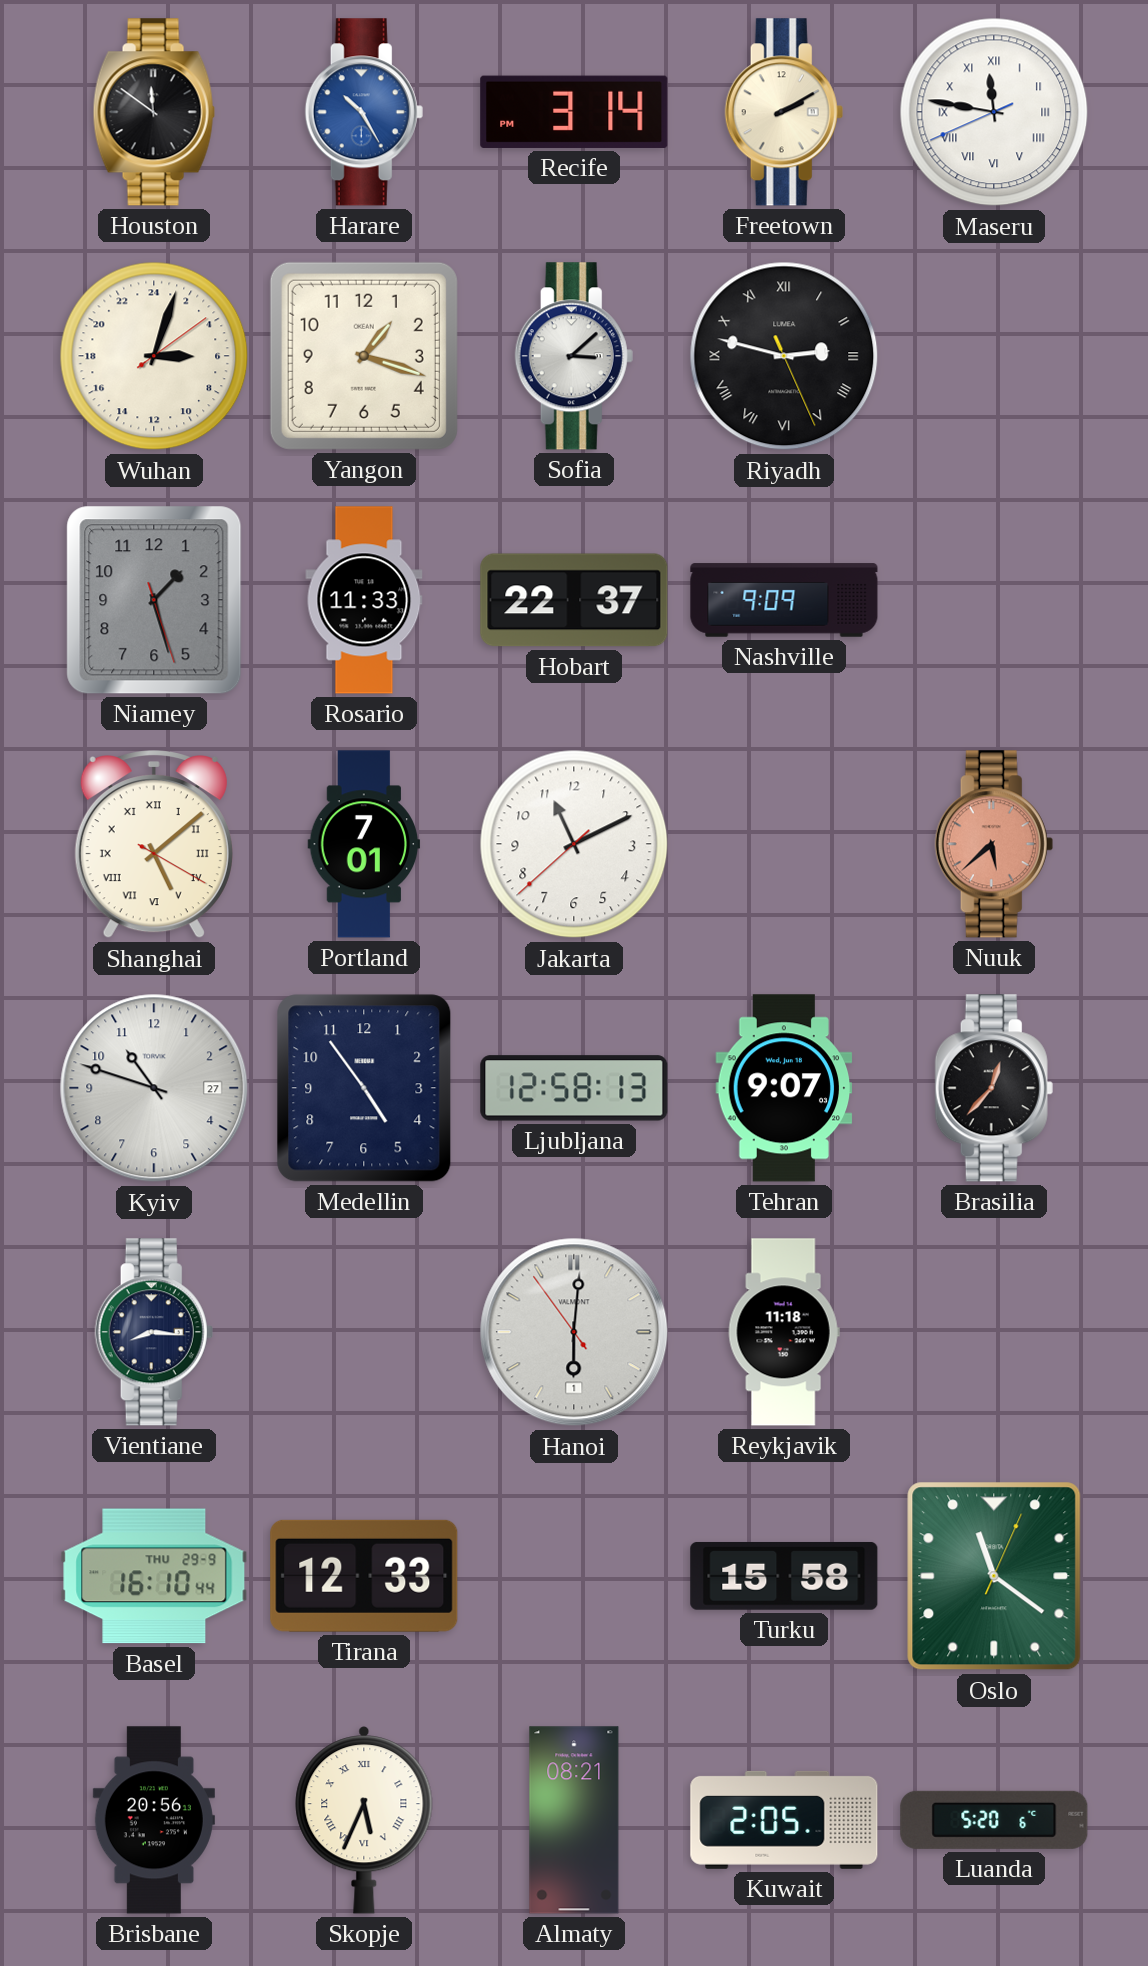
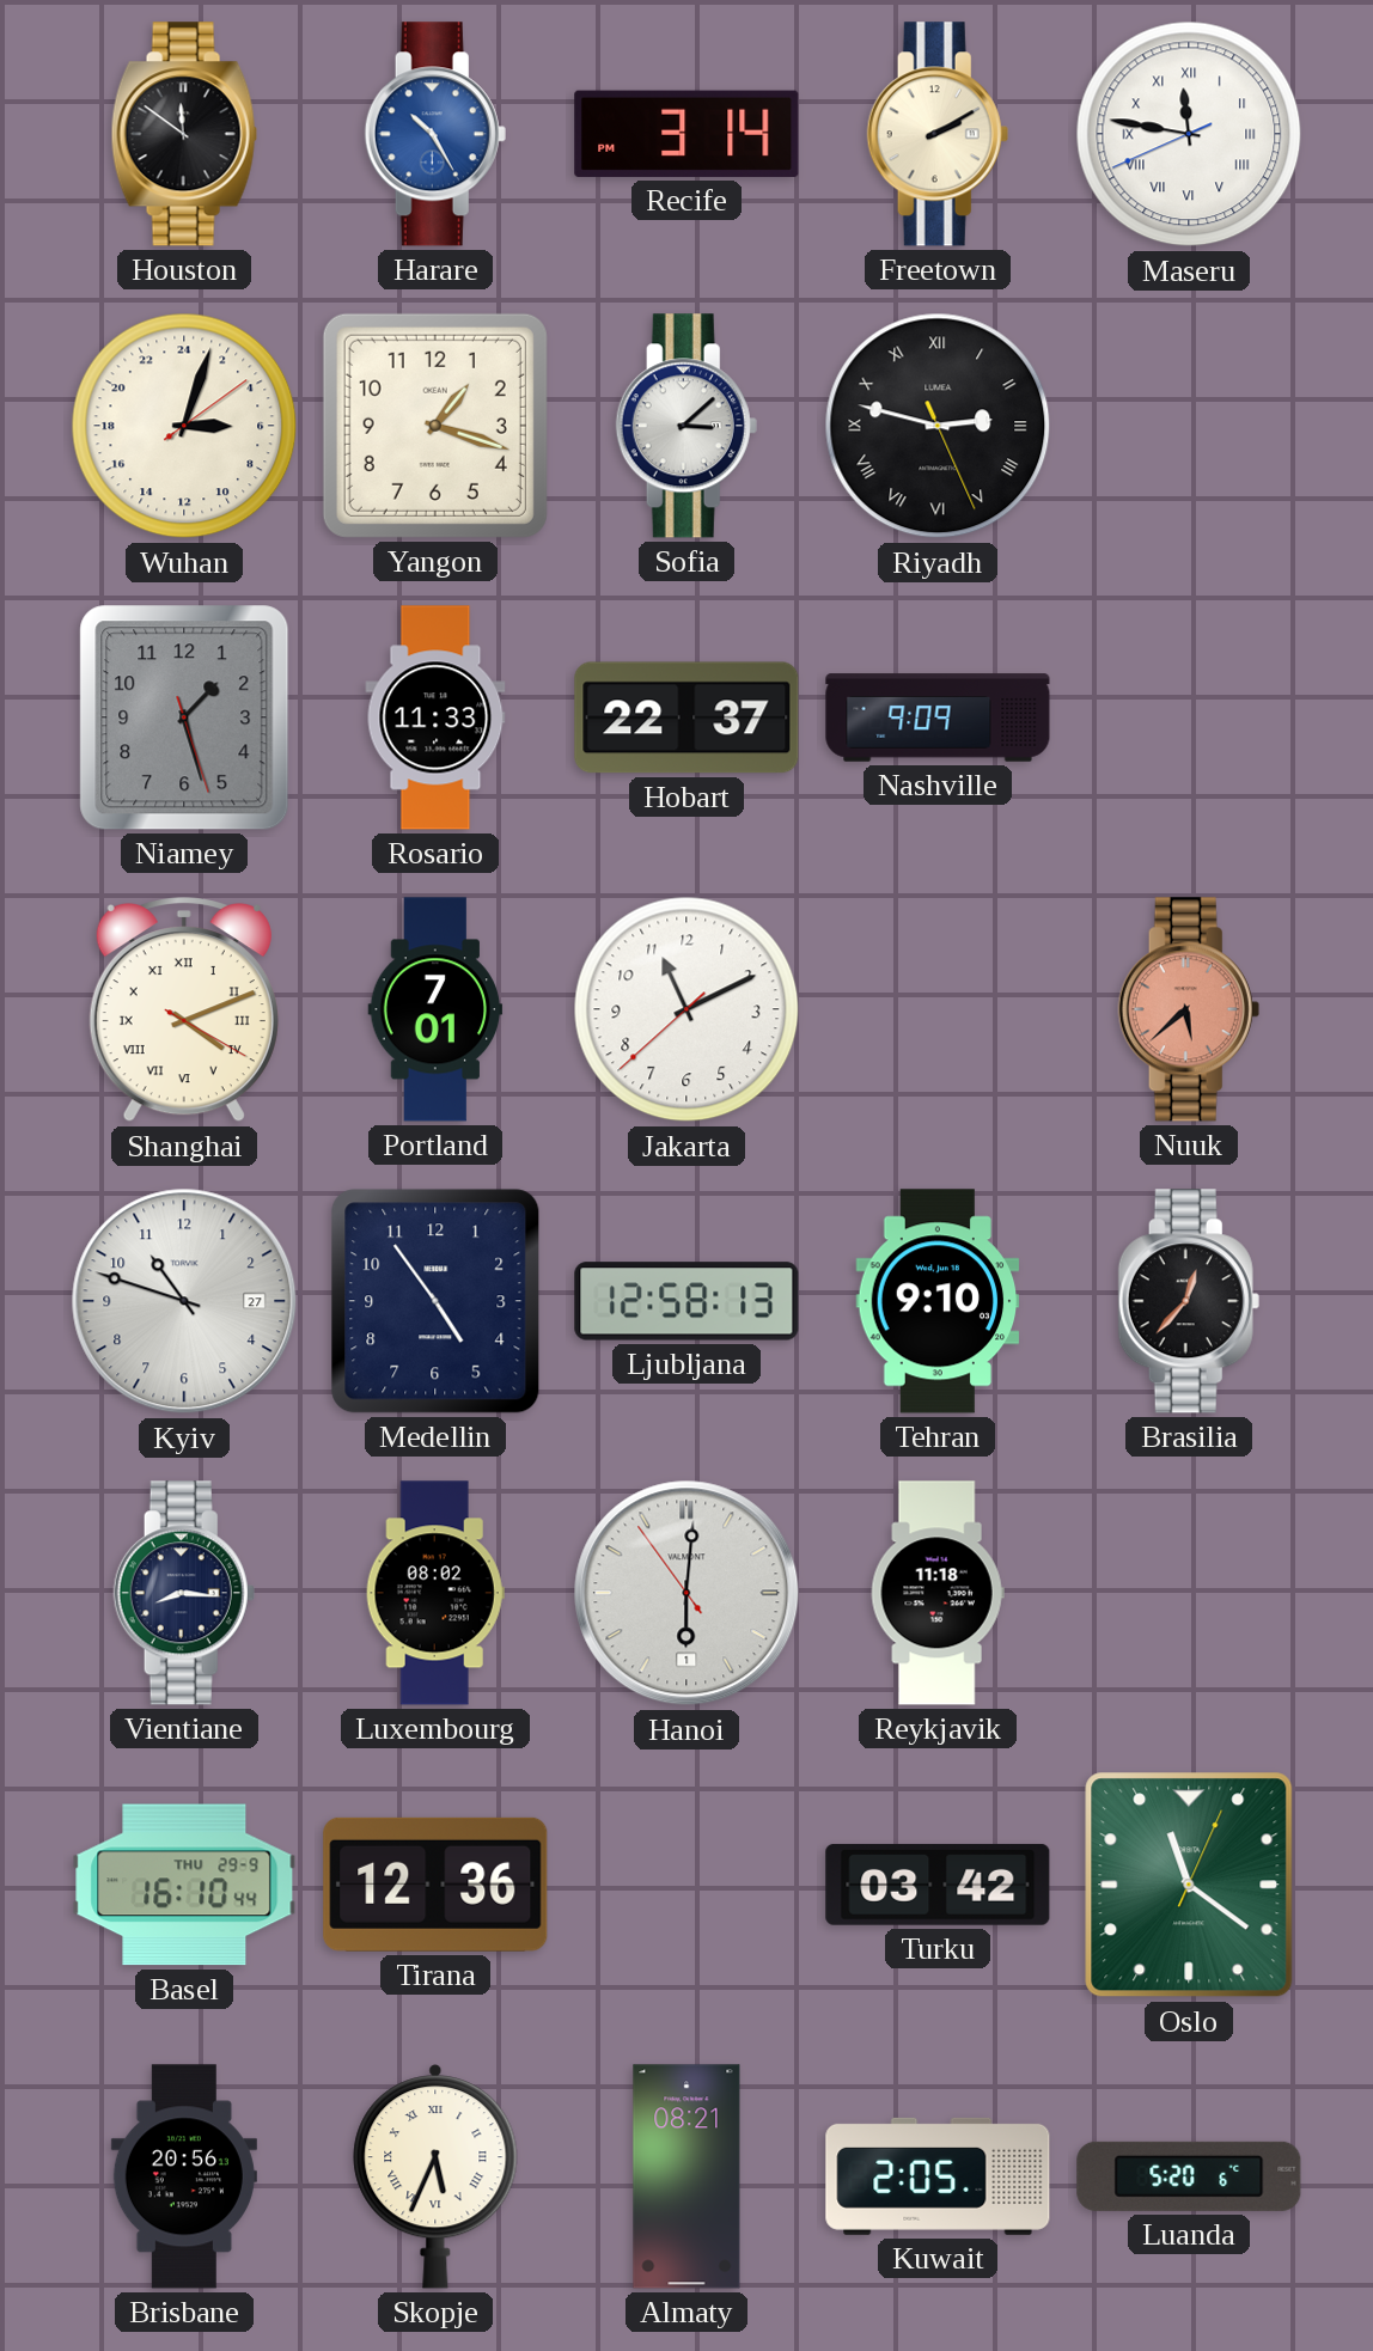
Shanghai: 5:08 -> 4:11
Tehran: 9:07 -> 9:10
Luxembourg: none -> 08:02
Tirana: 12:33 -> 12:36
Turku: 15:58 -> 03:42
